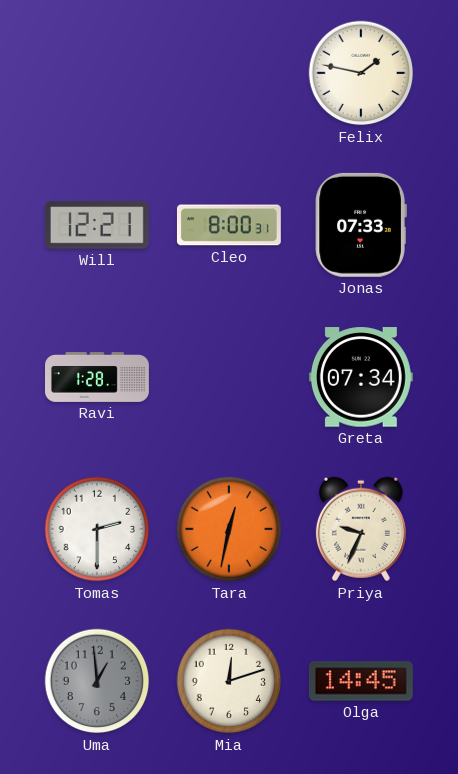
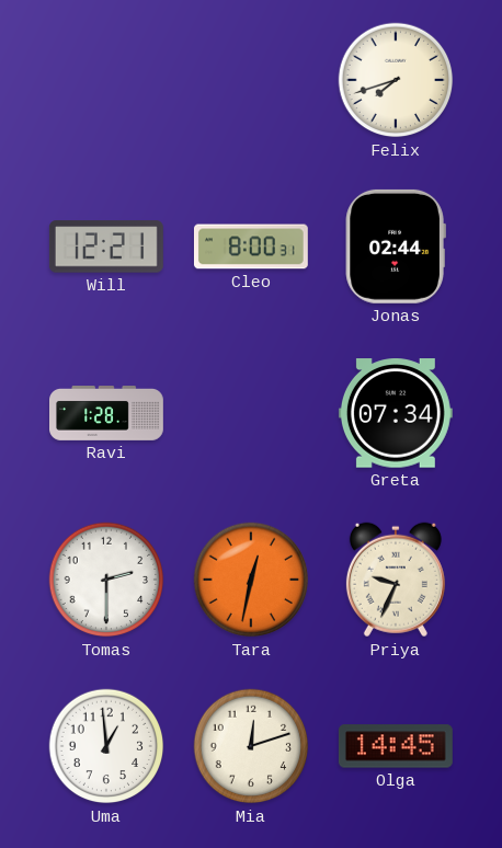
Felix: 1:47 -> 7:42
Jonas: 07:33 -> 02:44
Uma dial: grey -> white
